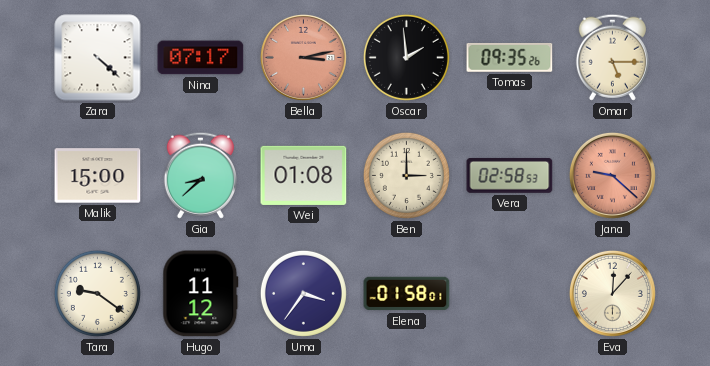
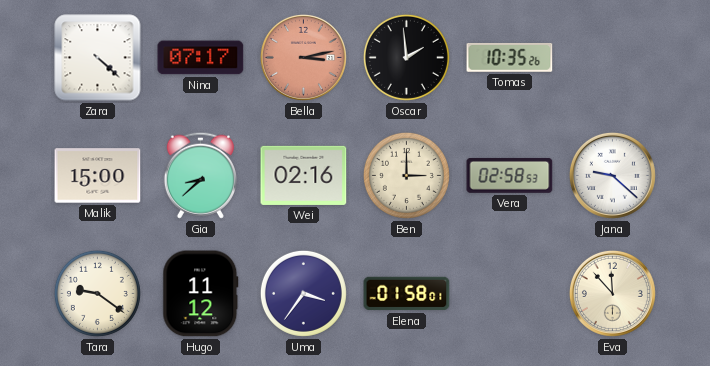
Tomas: 09:35 -> 10:35
Omar: 5:15 -> none
Wei: 01:08 -> 02:16
Jana dial: salmon -> white
Eva: 12:07 -> 11:53
